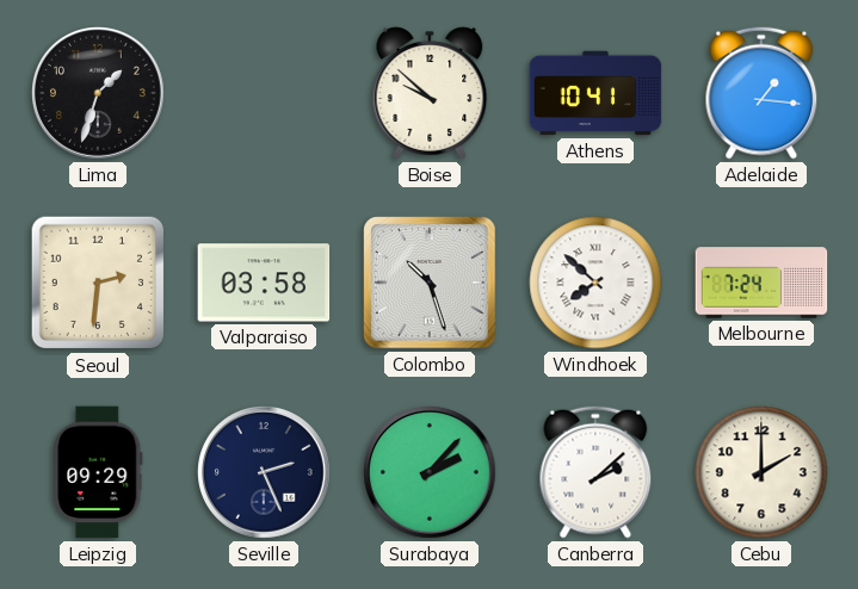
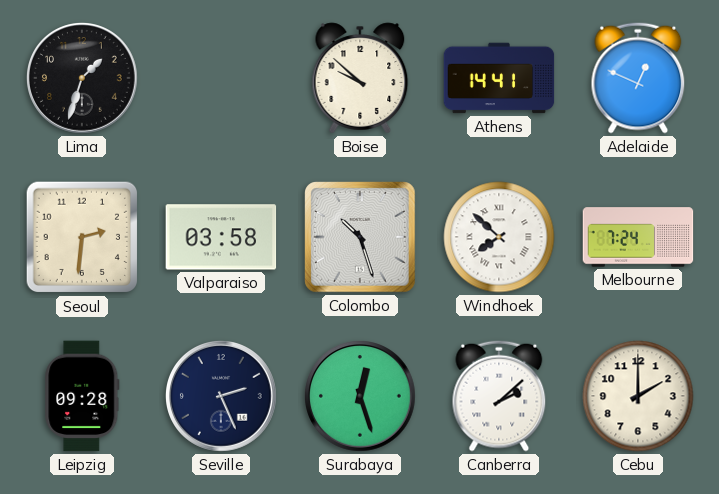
Athens: 10:41 -> 14:41
Adelaide: 1:16 -> 12:49
Leipzig: 09:29 -> 09:28
Surabaya: 2:07 -> 12:27
